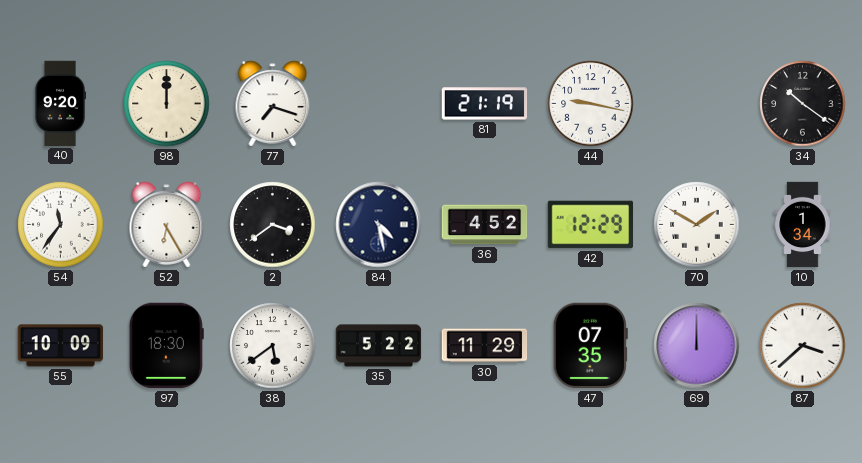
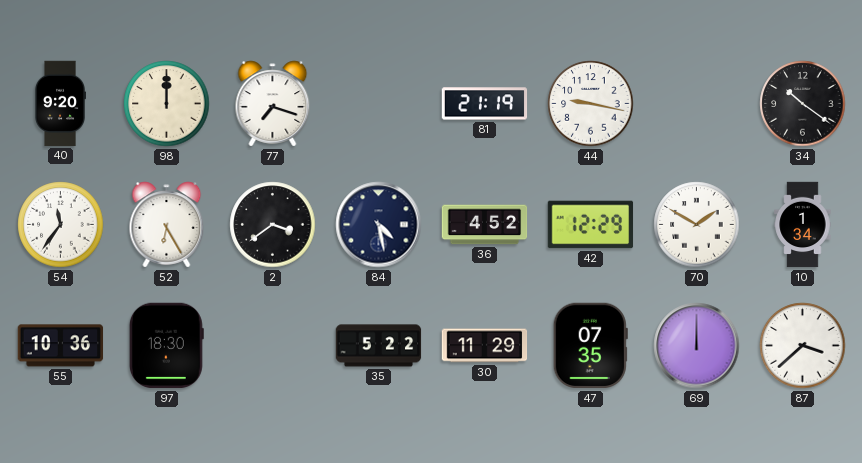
55: 10:09 -> 10:36
38: 5:39 -> none
